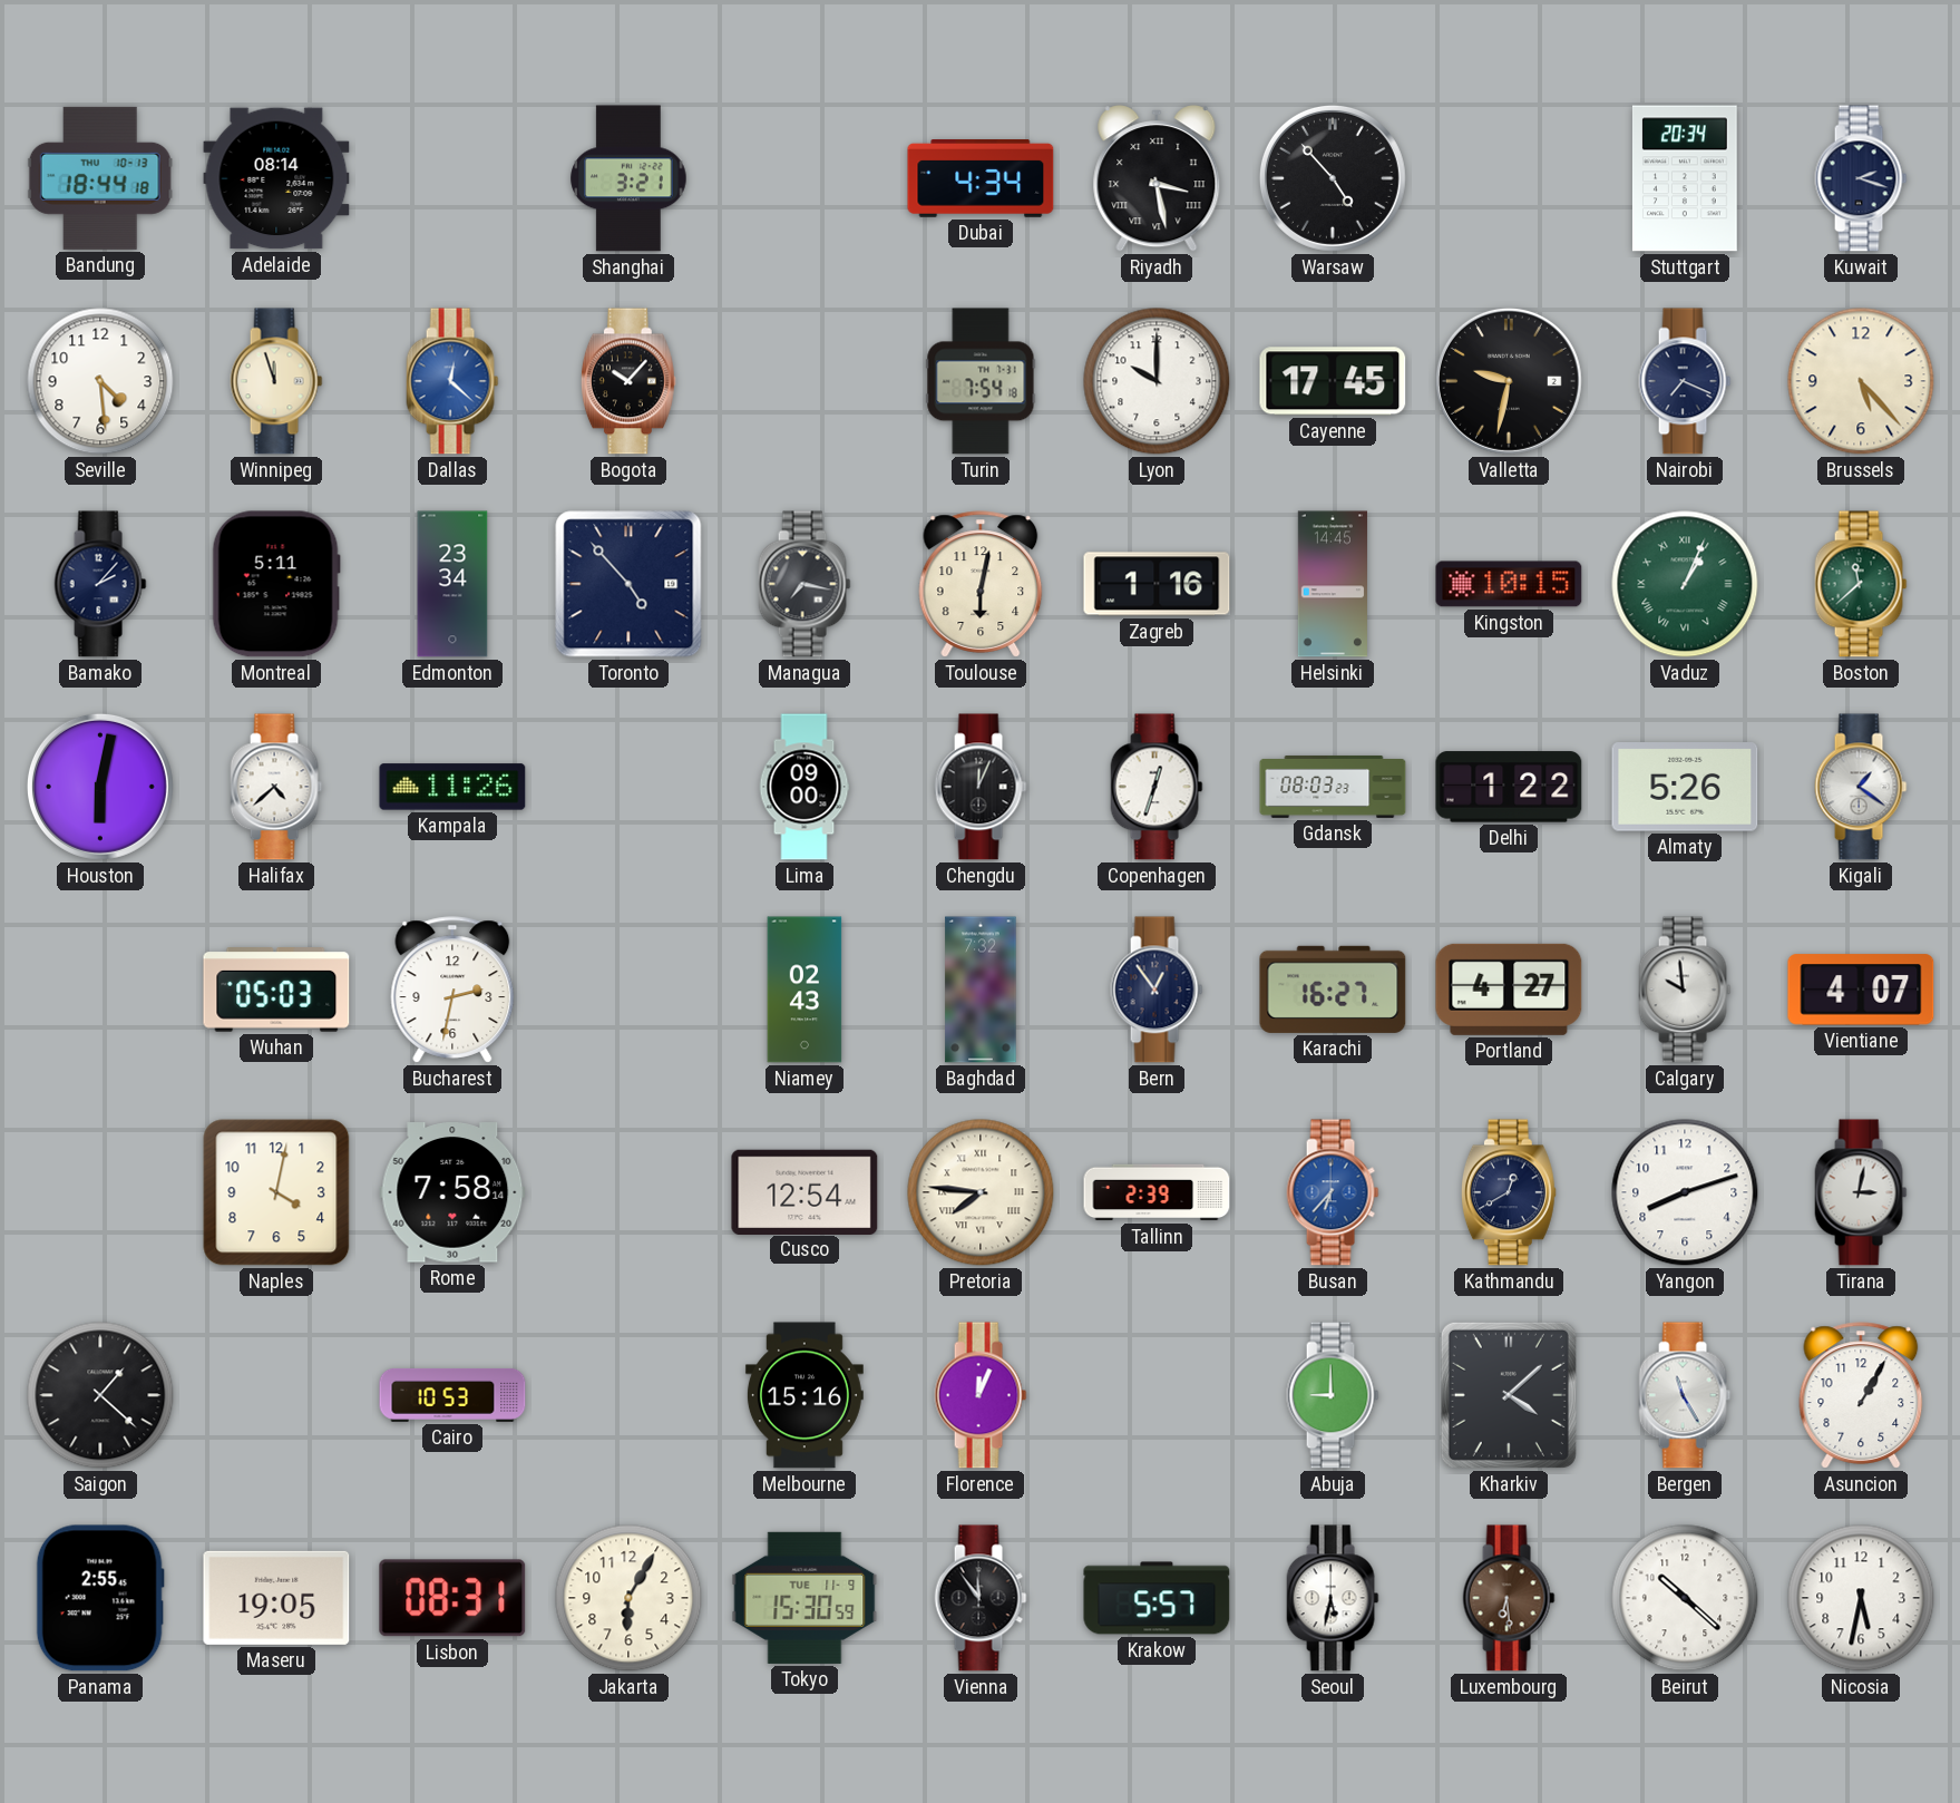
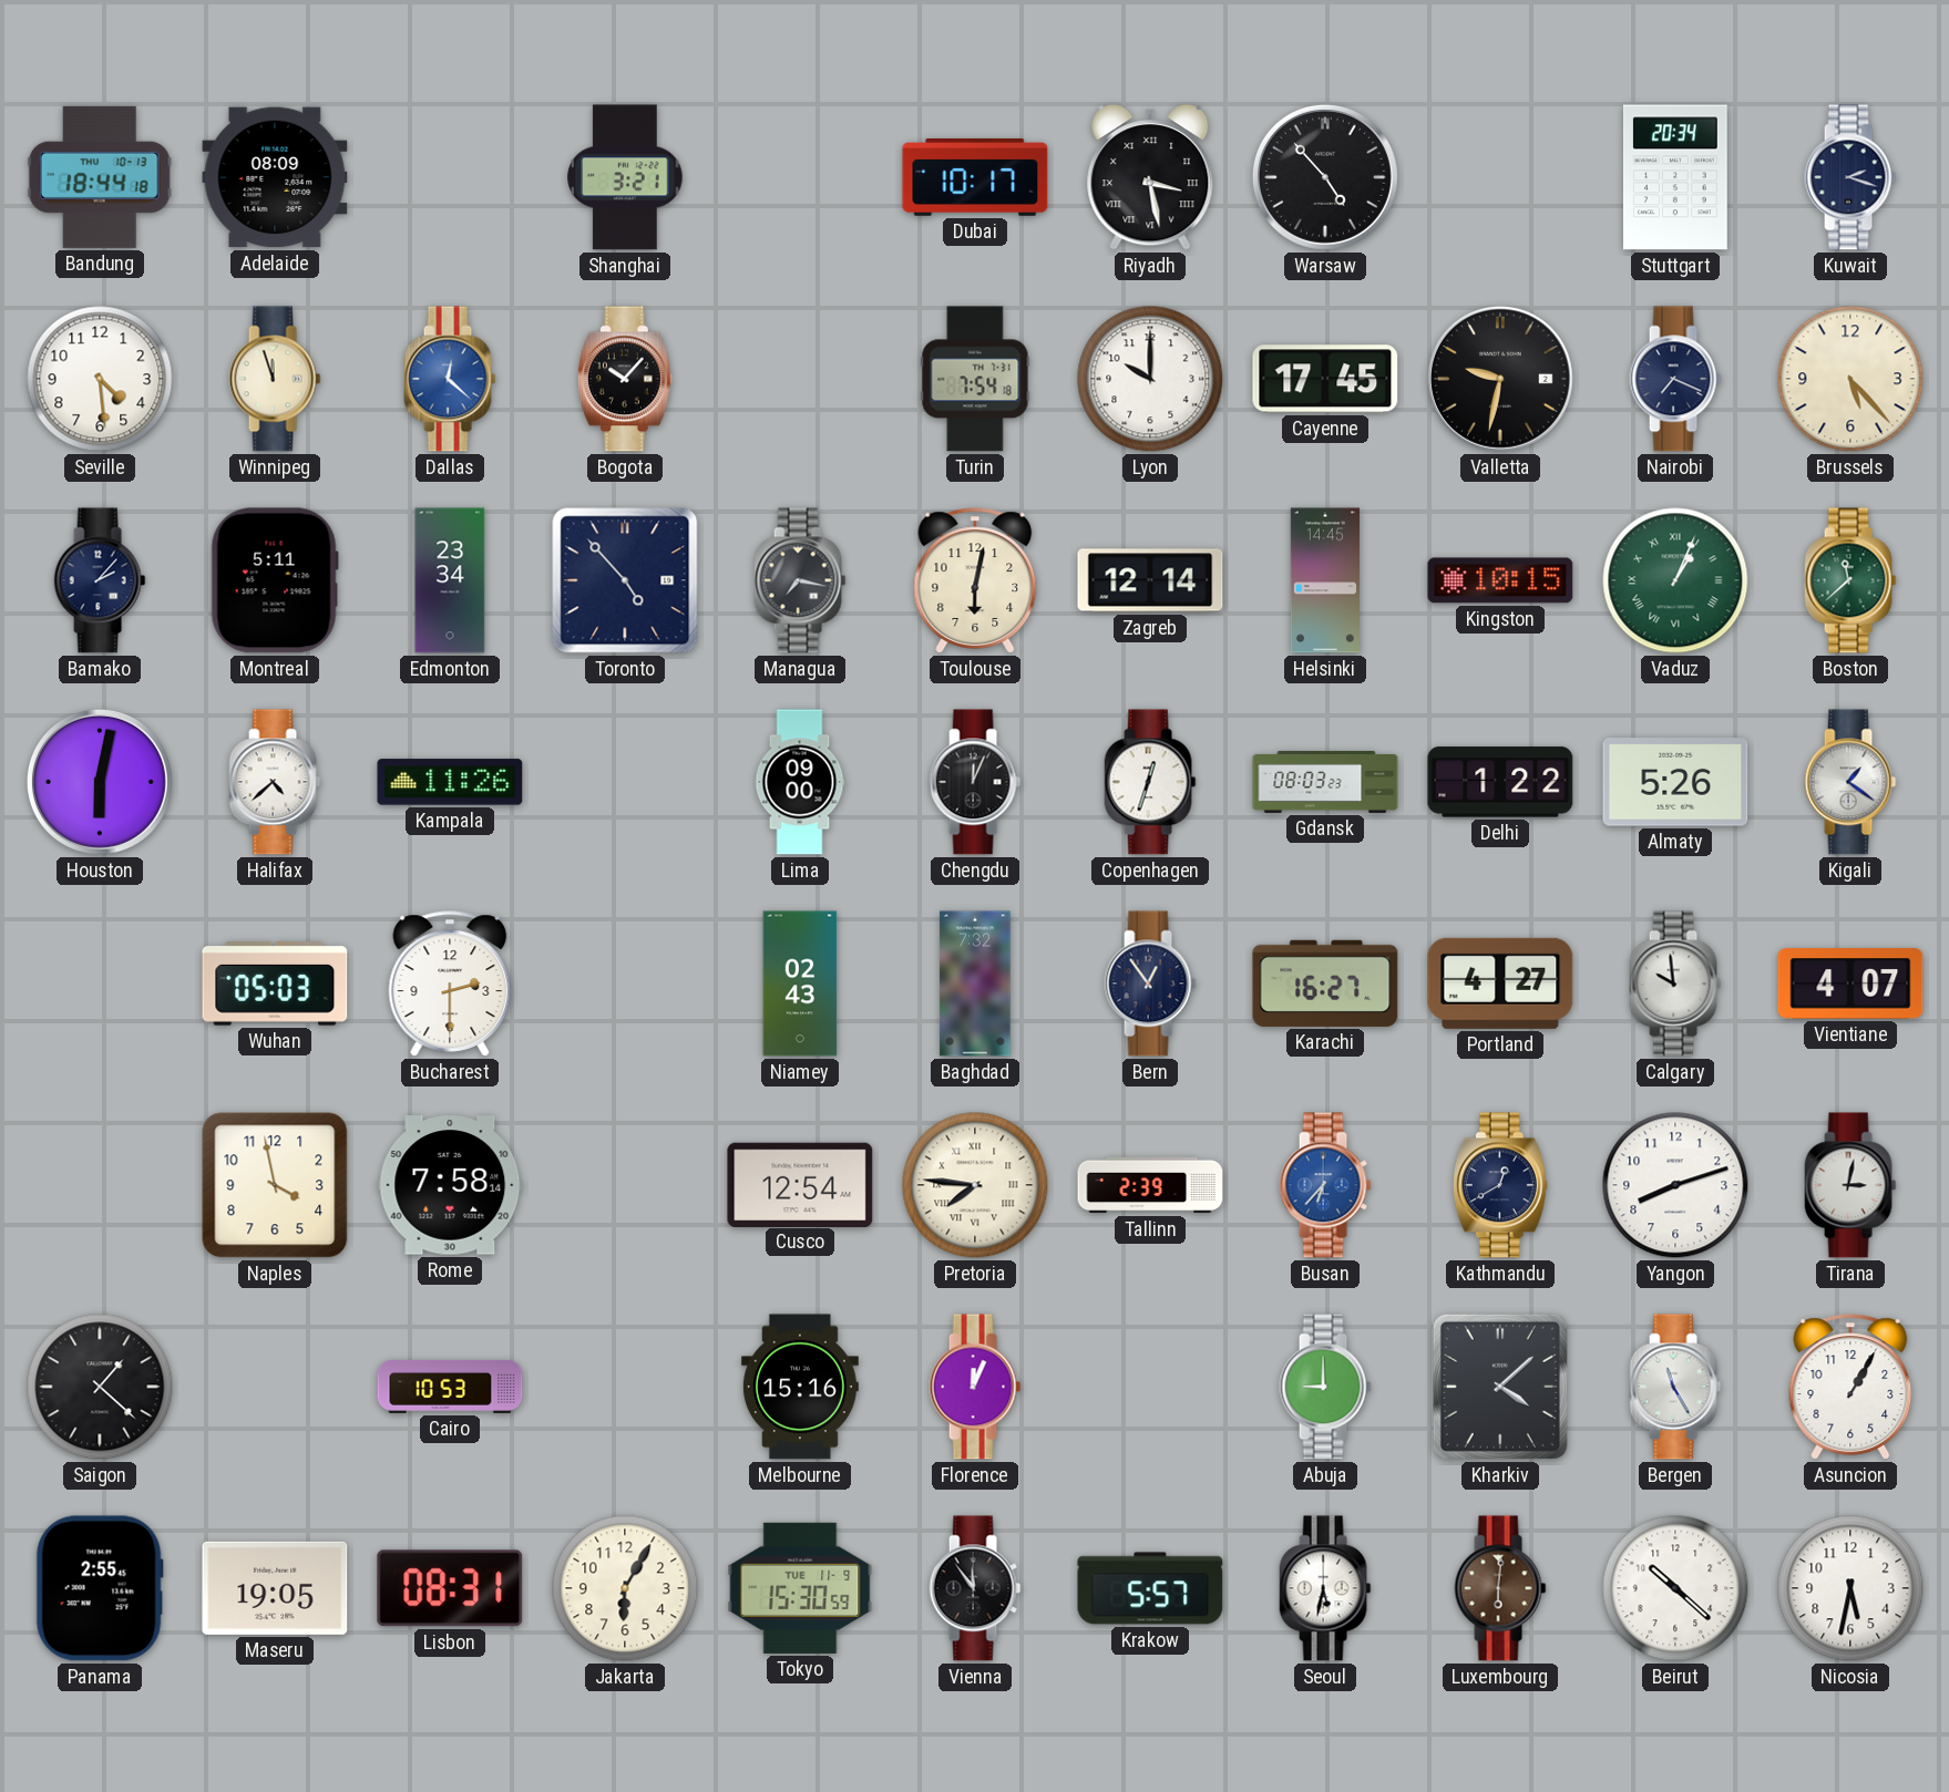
Adelaide: 08:14 -> 08:09
Dubai: 4:34 -> 10:17
Zagreb: 1:16 -> 12:14
Bucharest: 2:32 -> 2:30
Naples: 4:02 -> 3:58
Luxembourg: 6:29 -> 6:01
